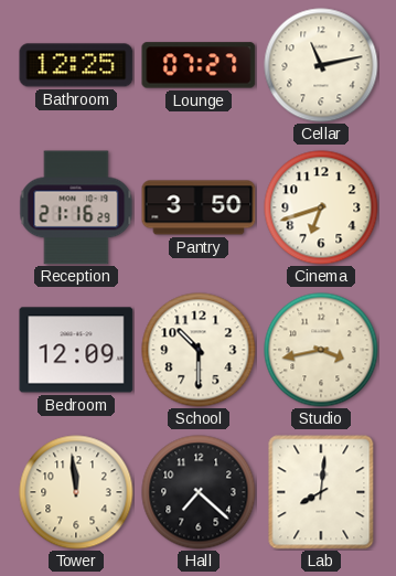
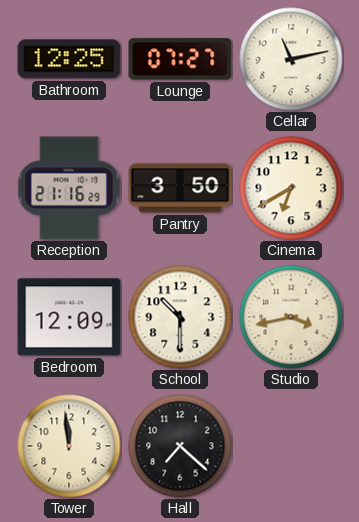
Cinema: 6:42 -> 6:40
Lab: 8:01 -> none
